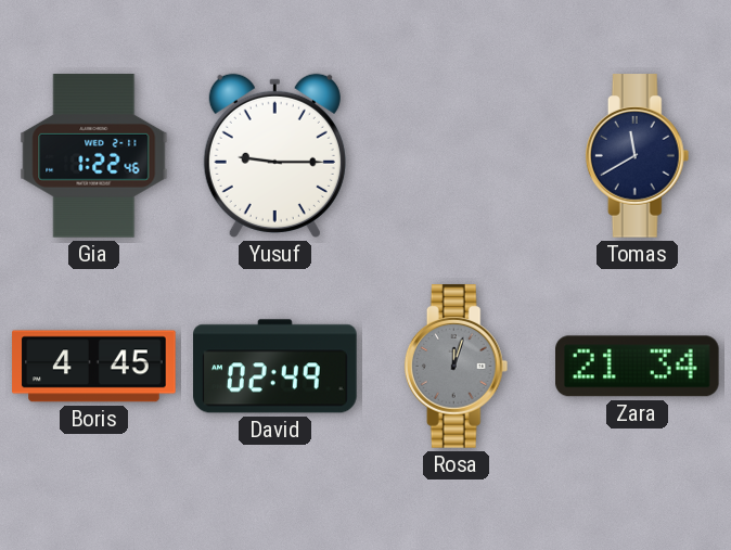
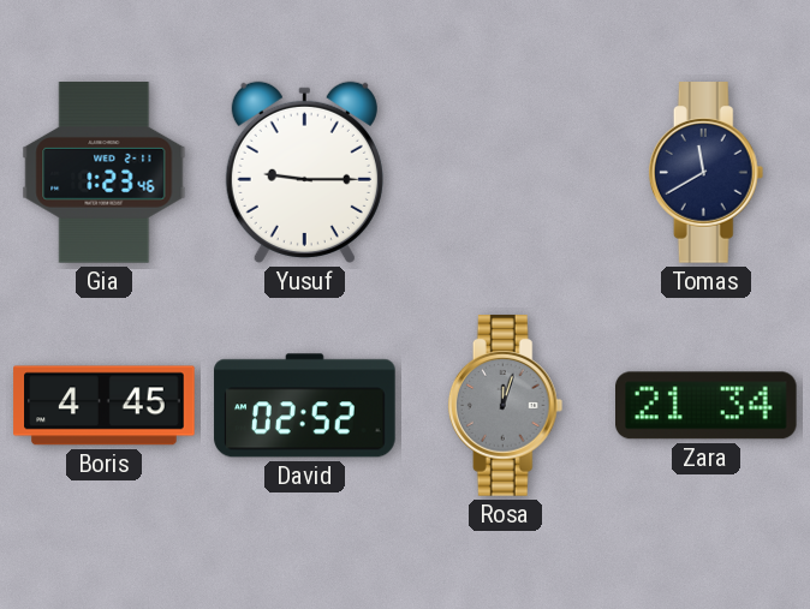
Gia: 1:22 -> 1:23
David: 02:49 -> 02:52
